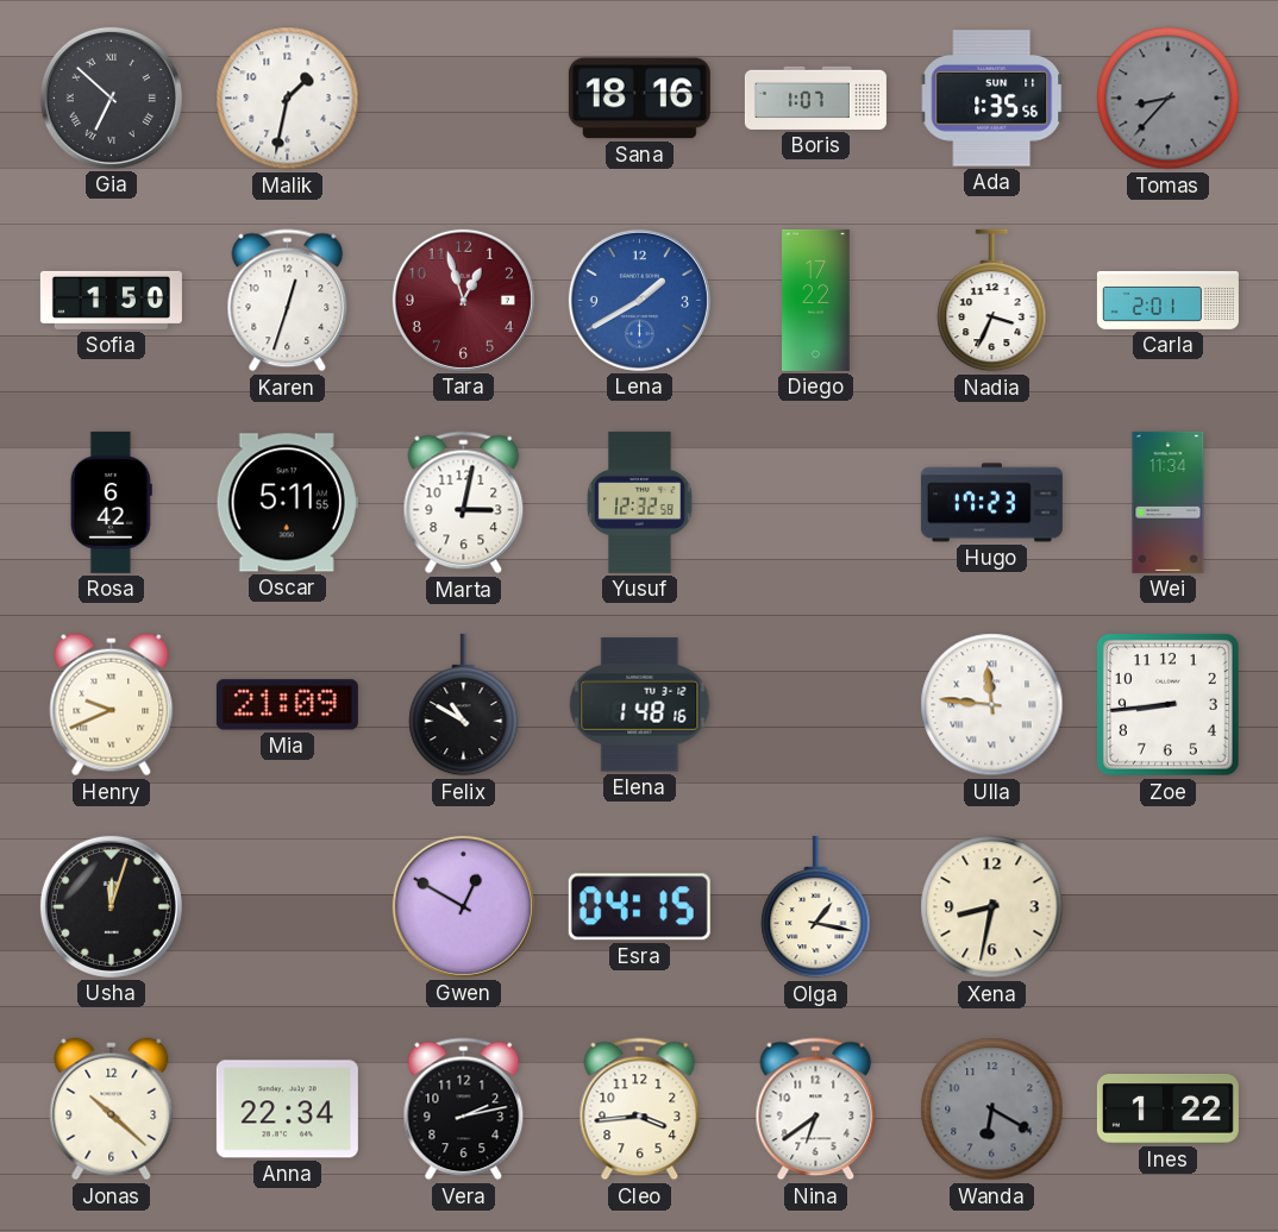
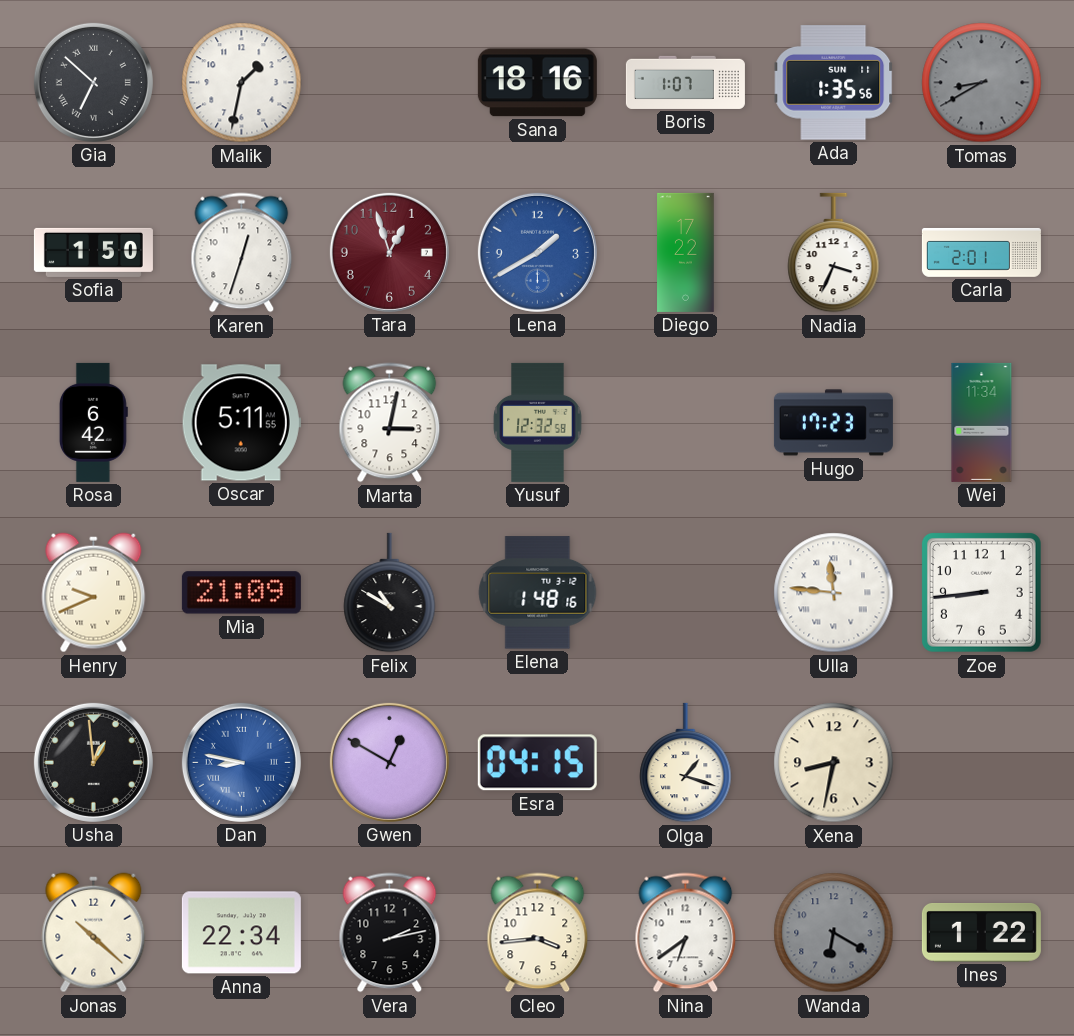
Tomas: 8:37 -> 8:40
Usha: 12:03 -> 12:59
Dan: none -> 8:47
Olga: 1:17 -> 1:18
